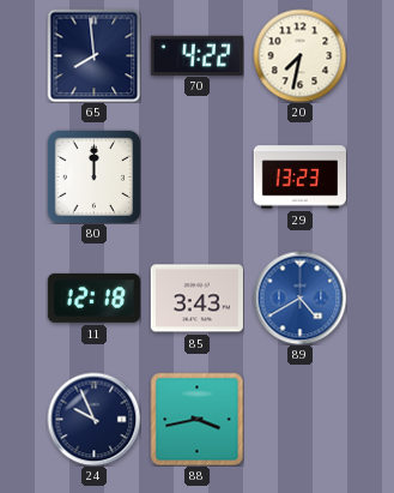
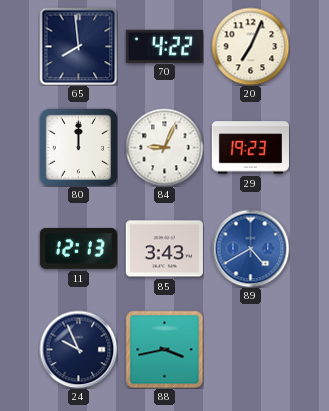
20: 7:32 -> 7:04
84: none -> 9:04
29: 13:23 -> 19:23
11: 12:18 -> 12:13
